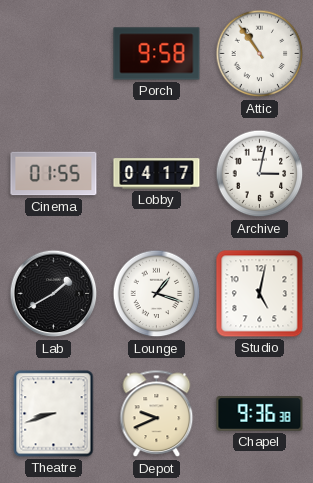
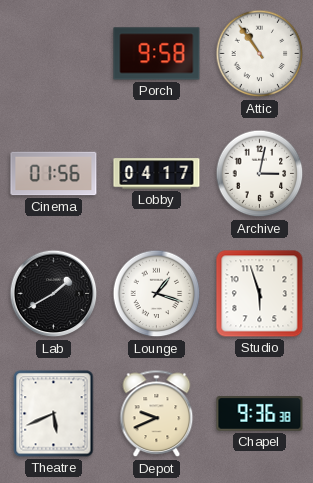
Cinema: 01:55 -> 01:56
Studio: 5:02 -> 5:57
Theatre: 8:42 -> 5:41
